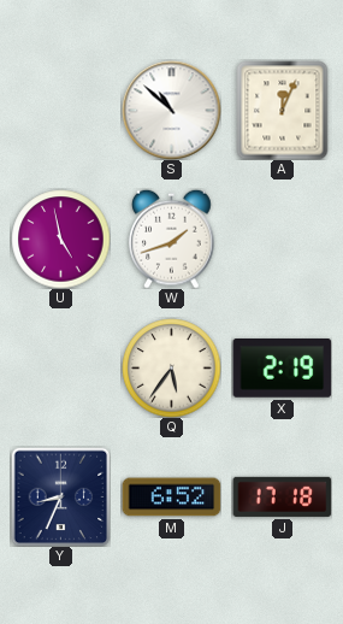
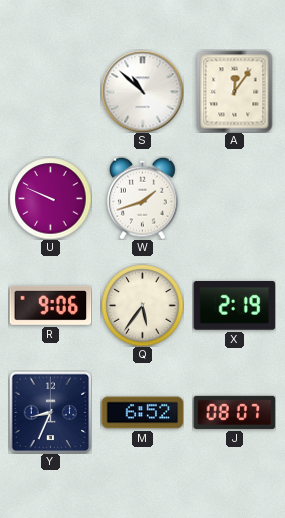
A: 12:04 -> 12:06
U: 4:58 -> 9:49
R: none -> 9:06
J: 17:18 -> 08:07
